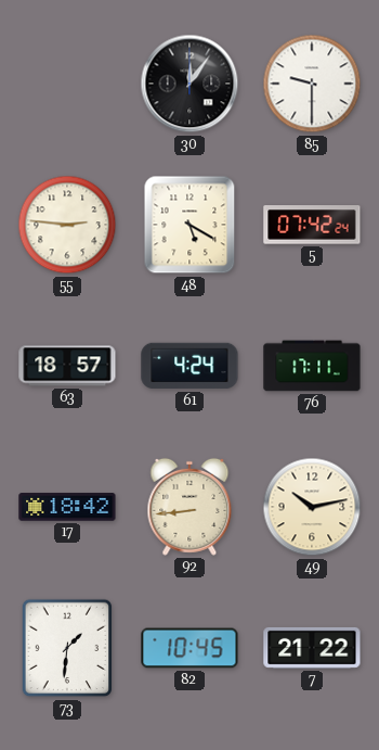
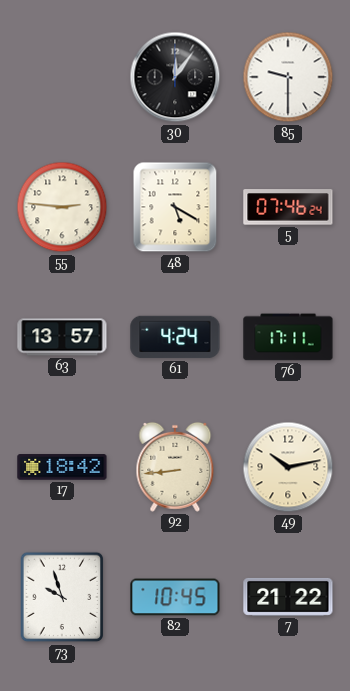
5: 07:42 -> 07:46
63: 18:57 -> 13:57
73: 1:31 -> 9:57
